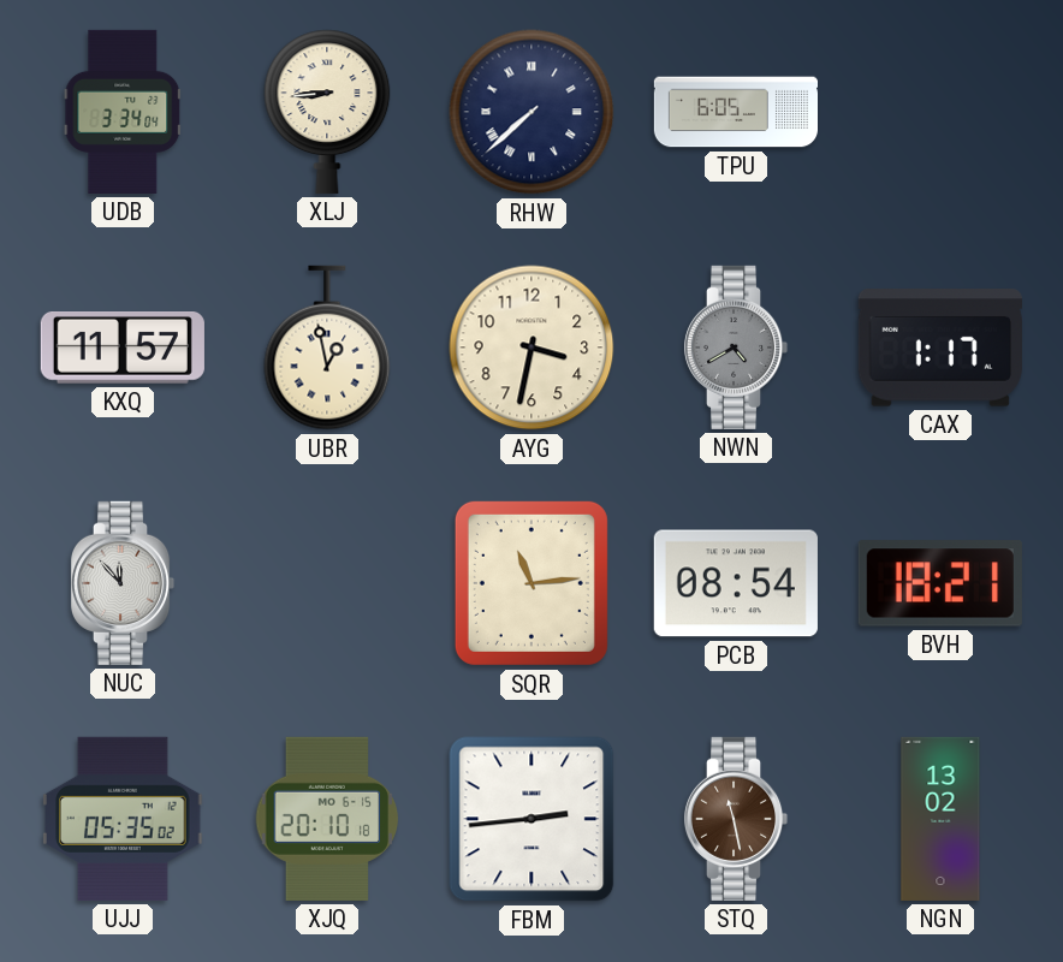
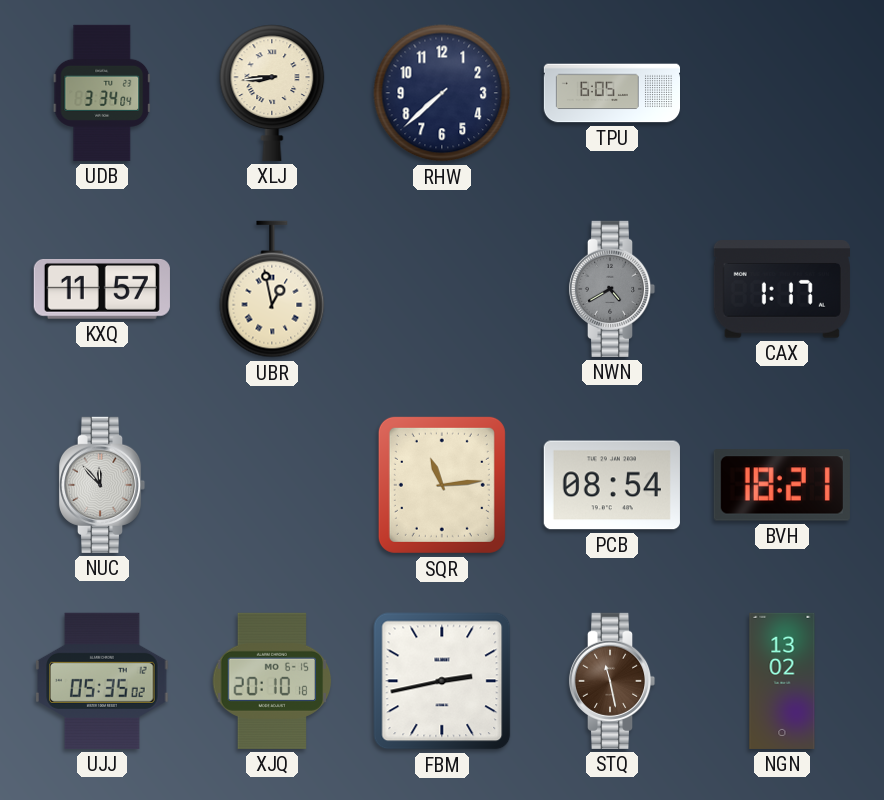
RHW numerals: Roman -> Arabic
AYG: 3:32 -> none
FBM: 2:44 -> 2:43
